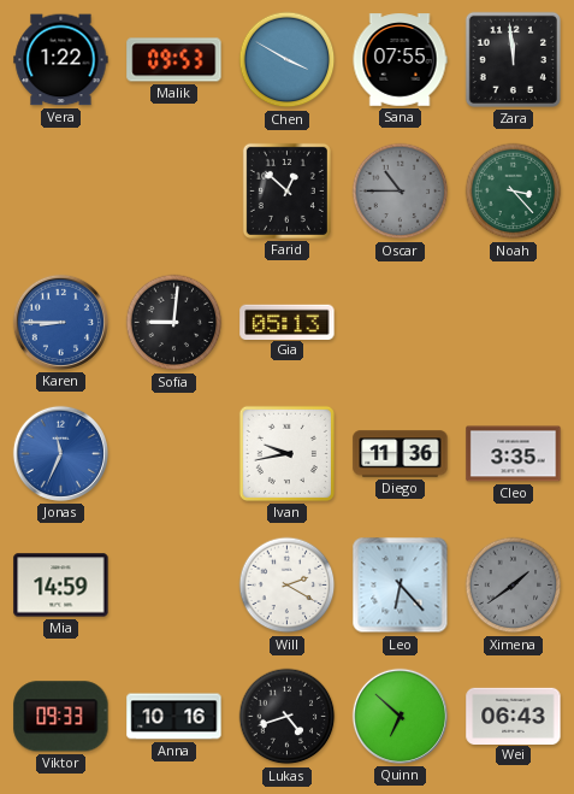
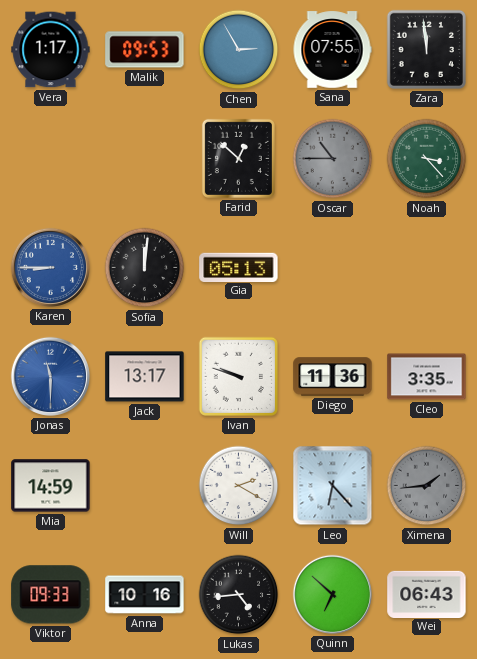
Vera: 1:22 -> 1:17
Chen: 3:50 -> 2:55
Sofia: 9:01 -> 12:01
Jonas: 11:34 -> 11:30
Jack: none -> 13:17
Ivan: 9:43 -> 9:48
Ximena: 1:39 -> 1:44
Lukas: 4:42 -> 4:44
